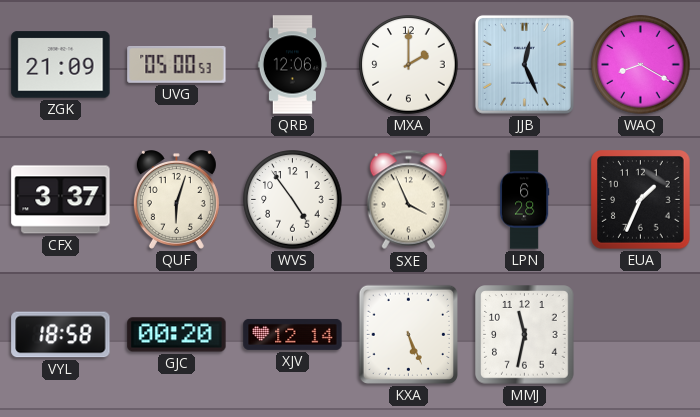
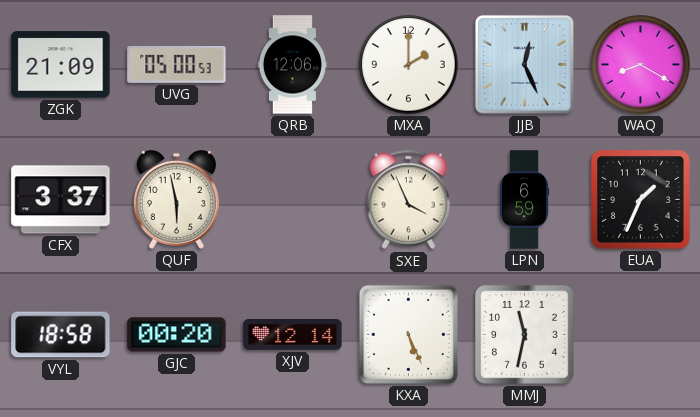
QUF: 6:03 -> 5:58
WVS: 4:54 -> none
LPN: 6:28 -> 6:59
